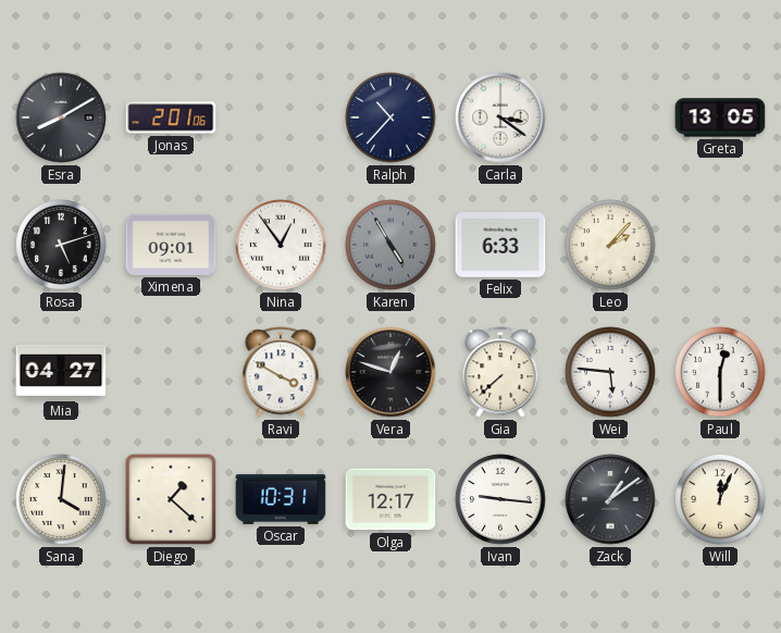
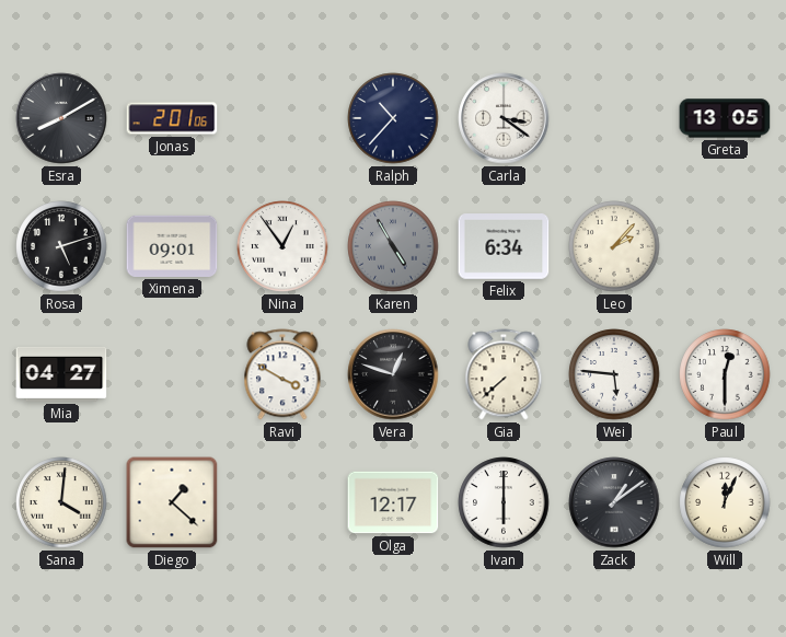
Felix: 6:33 -> 6:34
Oscar: 10:31 -> none
Ivan: 9:16 -> 6:00
